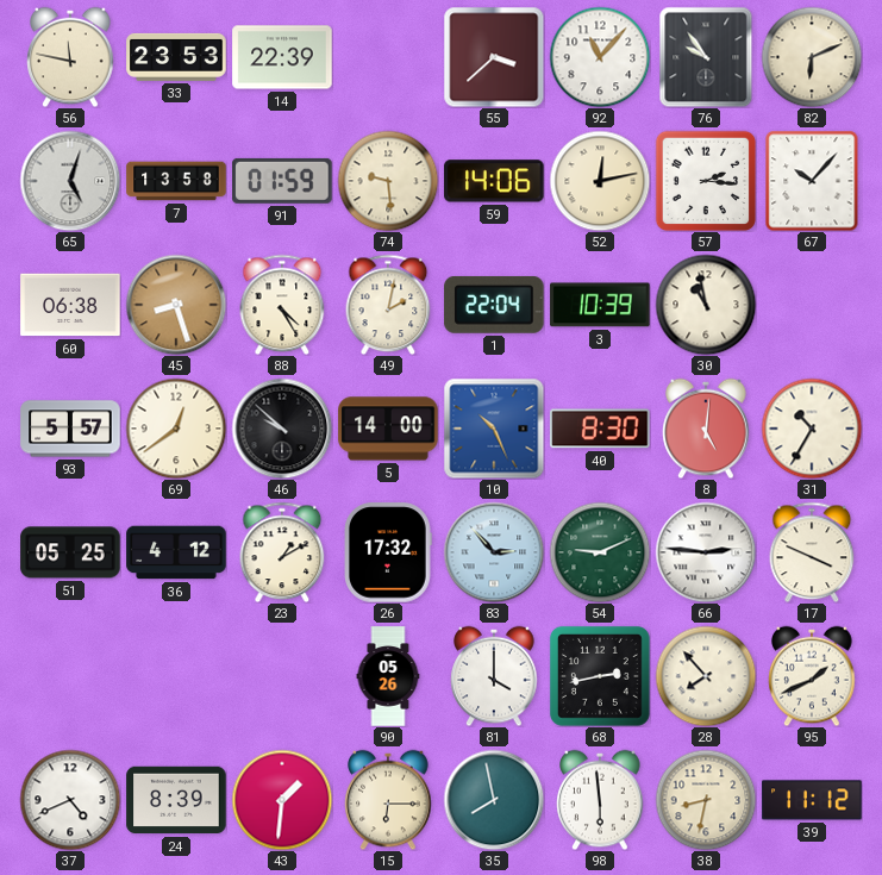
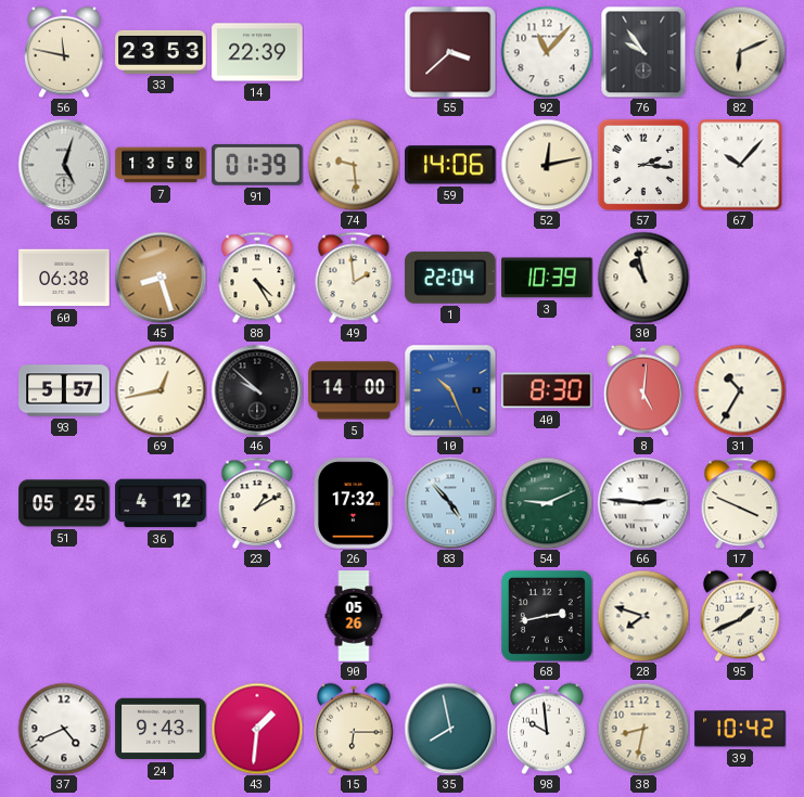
91: 01:59 -> 01:39
49: 2:02 -> 1:59
69: 12:39 -> 12:43
83: 2:53 -> 4:53
81: 4:00 -> none
28: 7:53 -> 7:48
24: 8:39 -> 9:43
98: 5:59 -> 9:59
39: 11:12 -> 10:42
